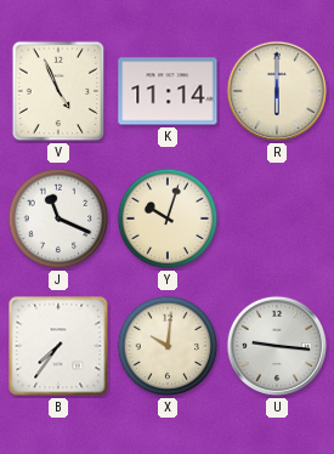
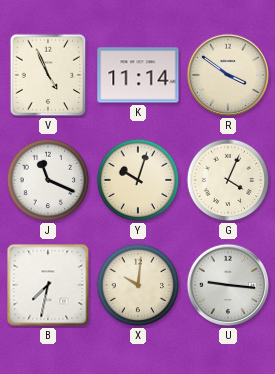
R: 6:00 -> 3:51
G: none -> 4:04
B: 7:36 -> 7:32
